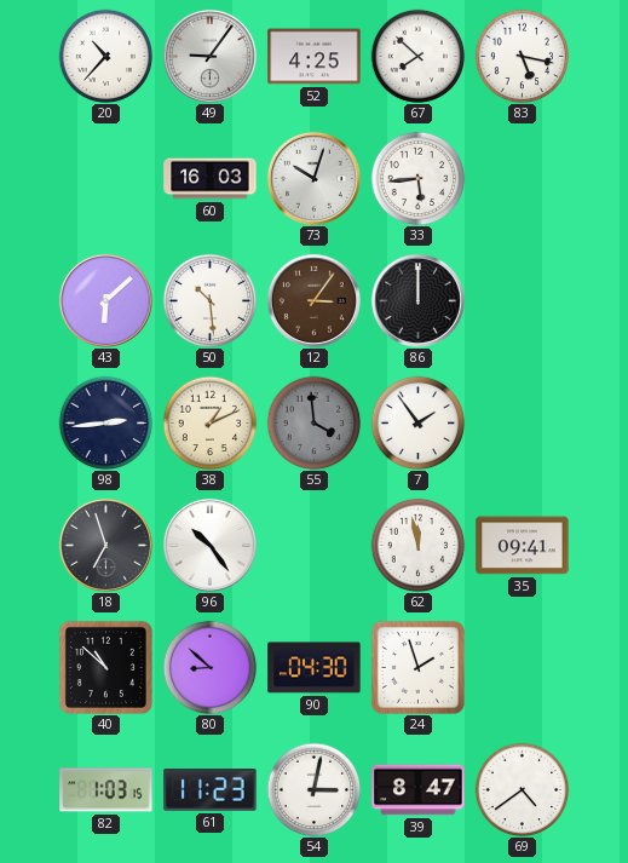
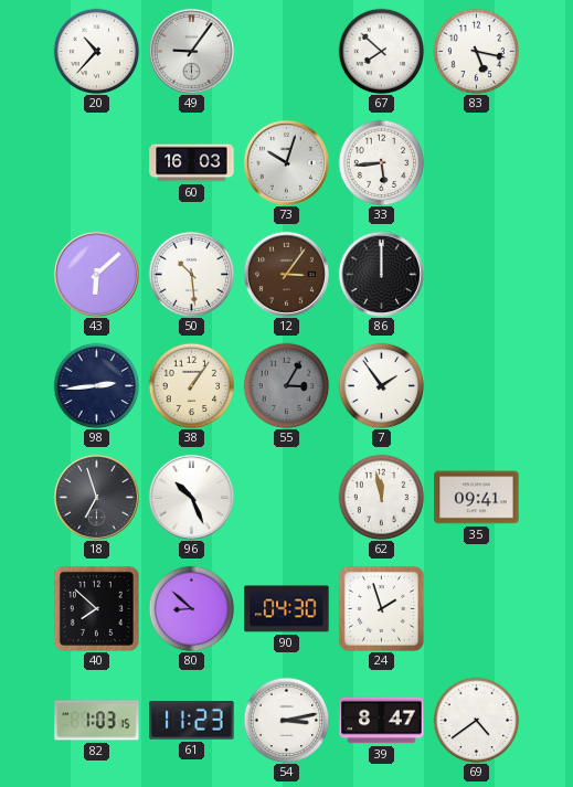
52: 4:25 -> none
38: 1:11 -> 1:06
55: 3:59 -> 3:05
96: 10:24 -> 10:26
40: 10:52 -> 7:52
54: 3:02 -> 3:13
